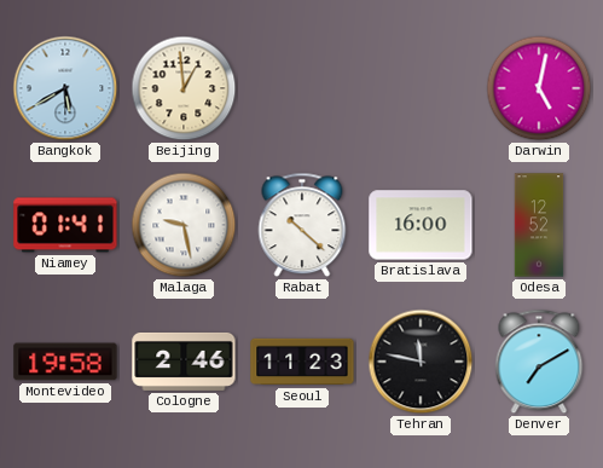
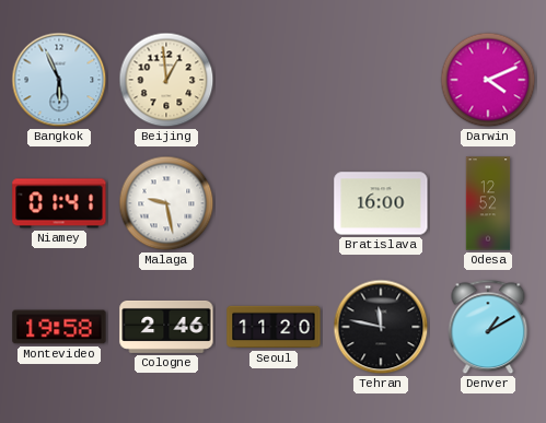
Bangkok: 5:40 -> 5:56
Darwin: 5:02 -> 4:11
Rabat: 10:22 -> none
Seoul: 11:23 -> 11:20
Denver: 7:10 -> 1:10
